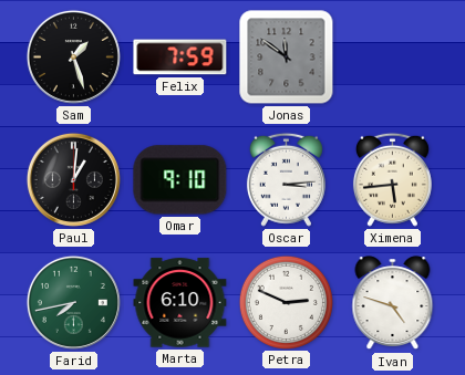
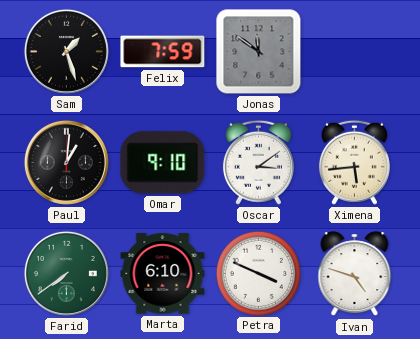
Oscar: 3:14 -> 3:09
Farid: 7:43 -> 7:39
Petra: 2:49 -> 3:49
